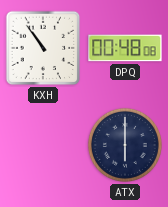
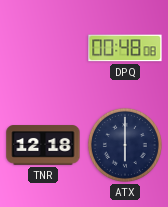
KXH: 10:54 -> none
TNR: none -> 12:18
